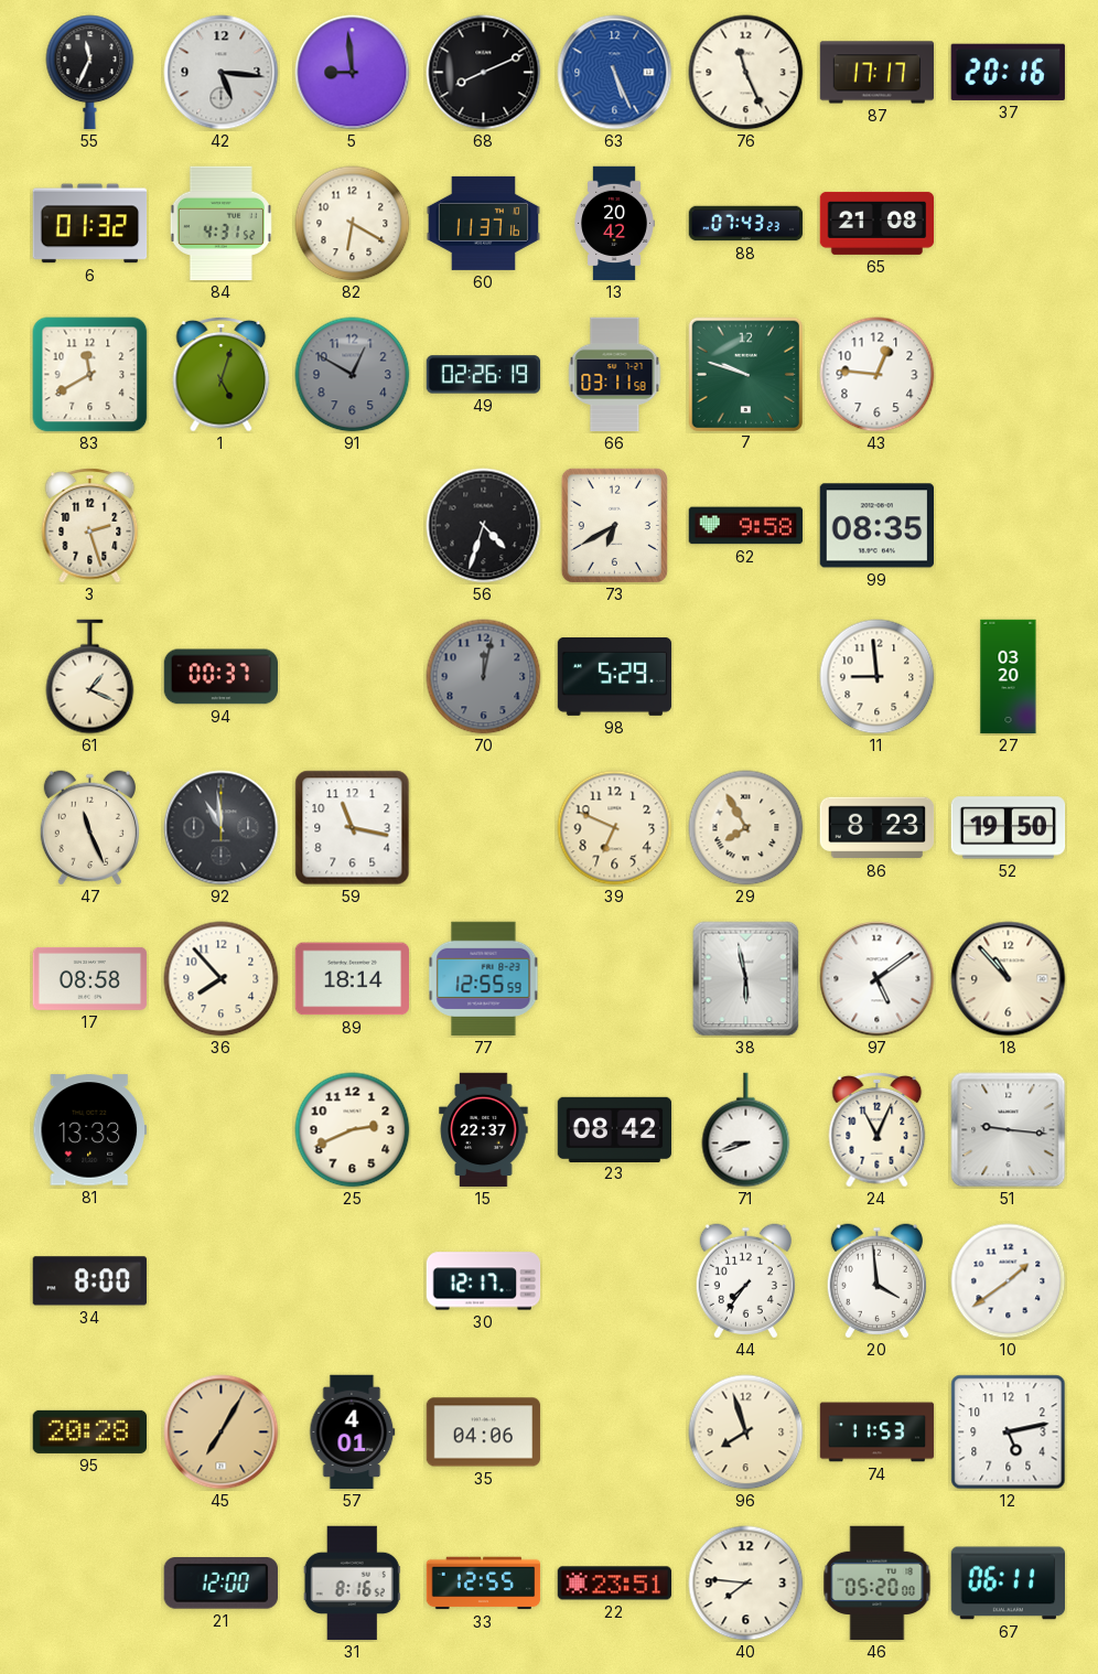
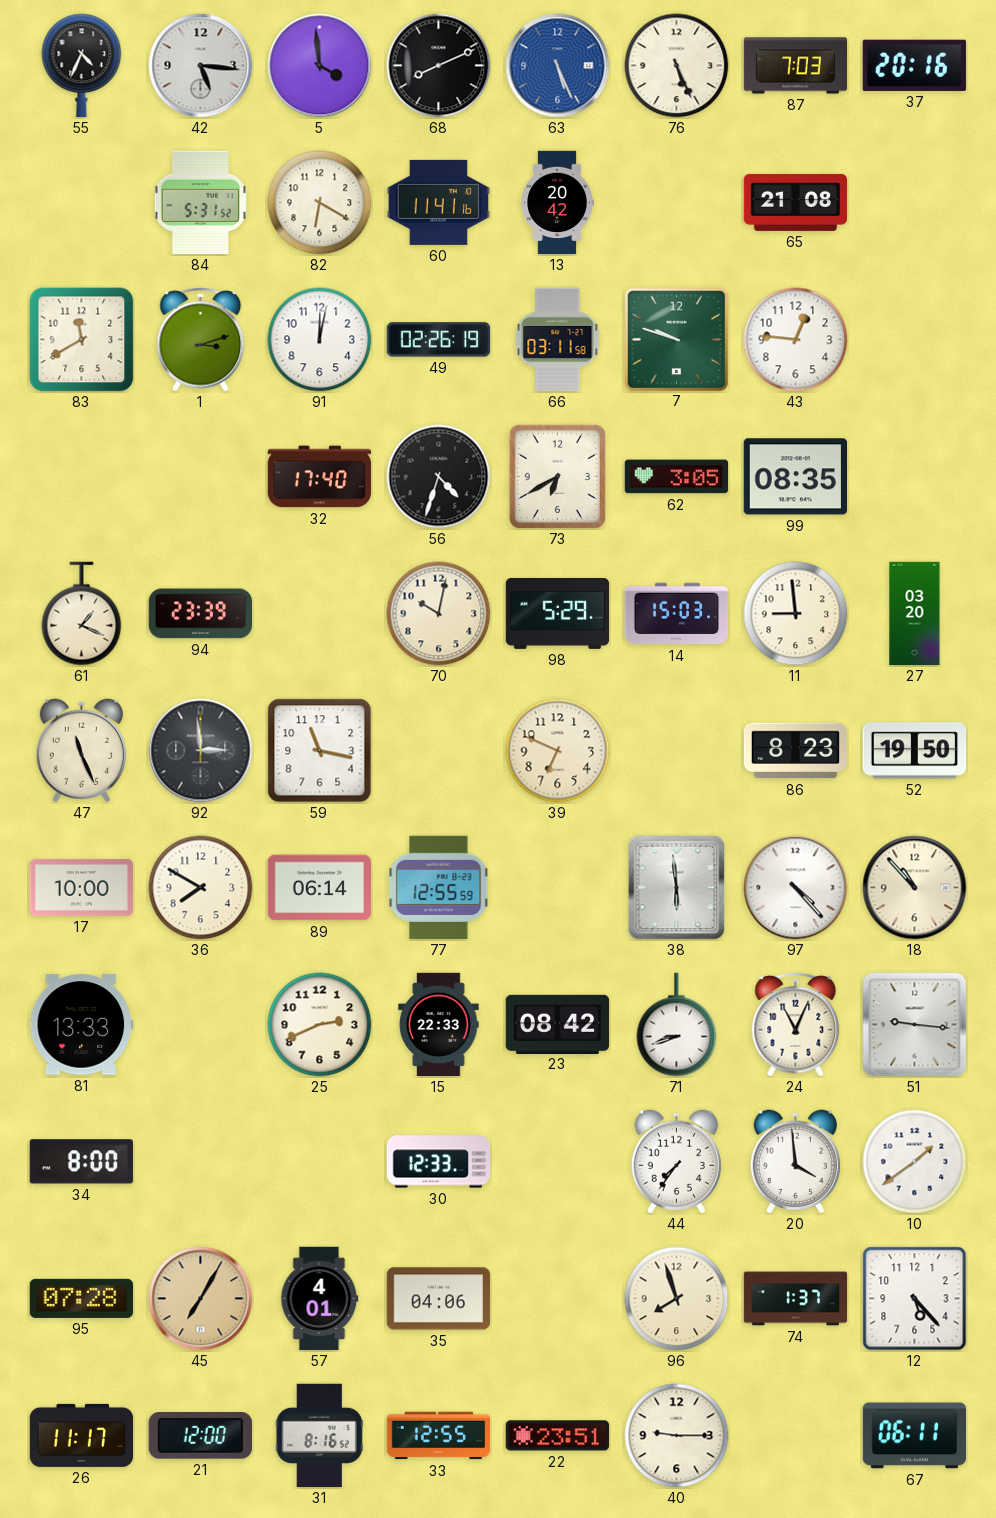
55: 11:34 -> 4:34
5: 8:59 -> 3:59
76: 11:26 -> 5:26
87: 17:17 -> 7:03
6: 01:32 -> none
84: 4:31 -> 5:31
60: 11:37 -> 11:41
88: 07:43 -> none
1: 5:03 -> 3:12
91: 12:50 -> 12:02
91 dial: grey -> white
3: 2:27 -> none
32: none -> 17:40
62: 9:58 -> 3:05
94: 00:37 -> 23:39
70: 12:02 -> 10:02
70 dial: grey -> cream
14: none -> 15:03
92: 10:59 -> 2:59
29: 7:55 -> none
17: 08:58 -> 10:00
36: 7:53 -> 7:50
89: 18:14 -> 06:14
38: 5:58 -> 5:59
97: 5:09 -> 4:23
15: 22:37 -> 22:33
30: 12:17 -> 12:33
95: 20:28 -> 07:28
74: 11:53 -> 1:37
12: 5:13 -> 5:23
26: none -> 11:17
40: 7:46 -> 9:15
46: 05:20 -> none
